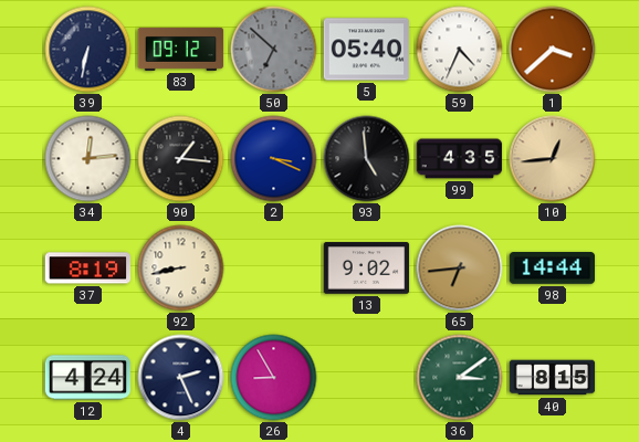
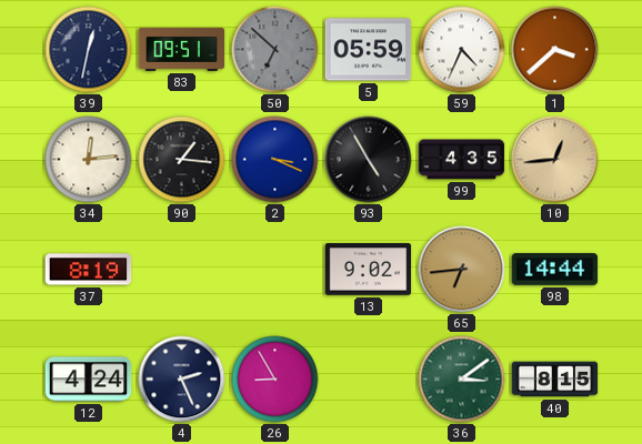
39: 6:32 -> 12:32
83: 09:12 -> 09:51
5: 05:40 -> 05:59
93: 4:59 -> 4:55
92: 8:43 -> none
